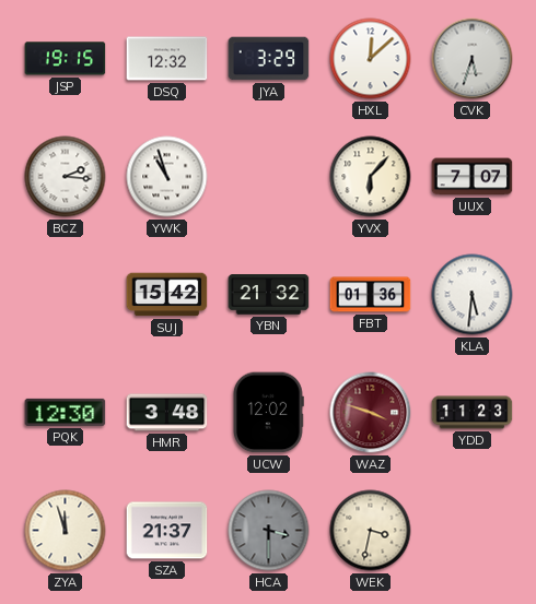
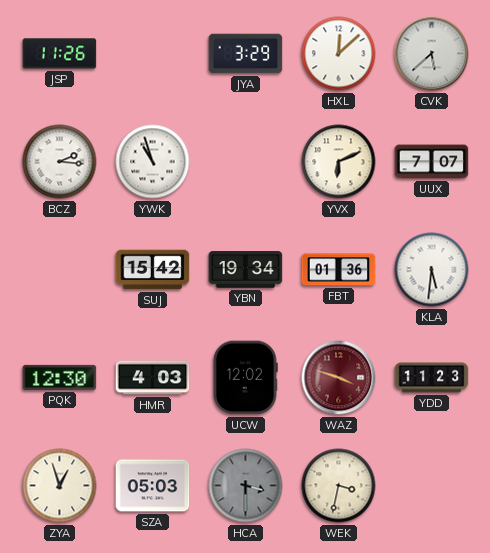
JSP: 19:15 -> 11:26
DSQ: 12:32 -> none
CVK: 5:33 -> 5:38
YVX: 6:07 -> 6:11
YBN: 21:32 -> 19:34
HMR: 3:48 -> 4:03
ZYA: 11:57 -> 12:57
SZA: 21:37 -> 05:03
